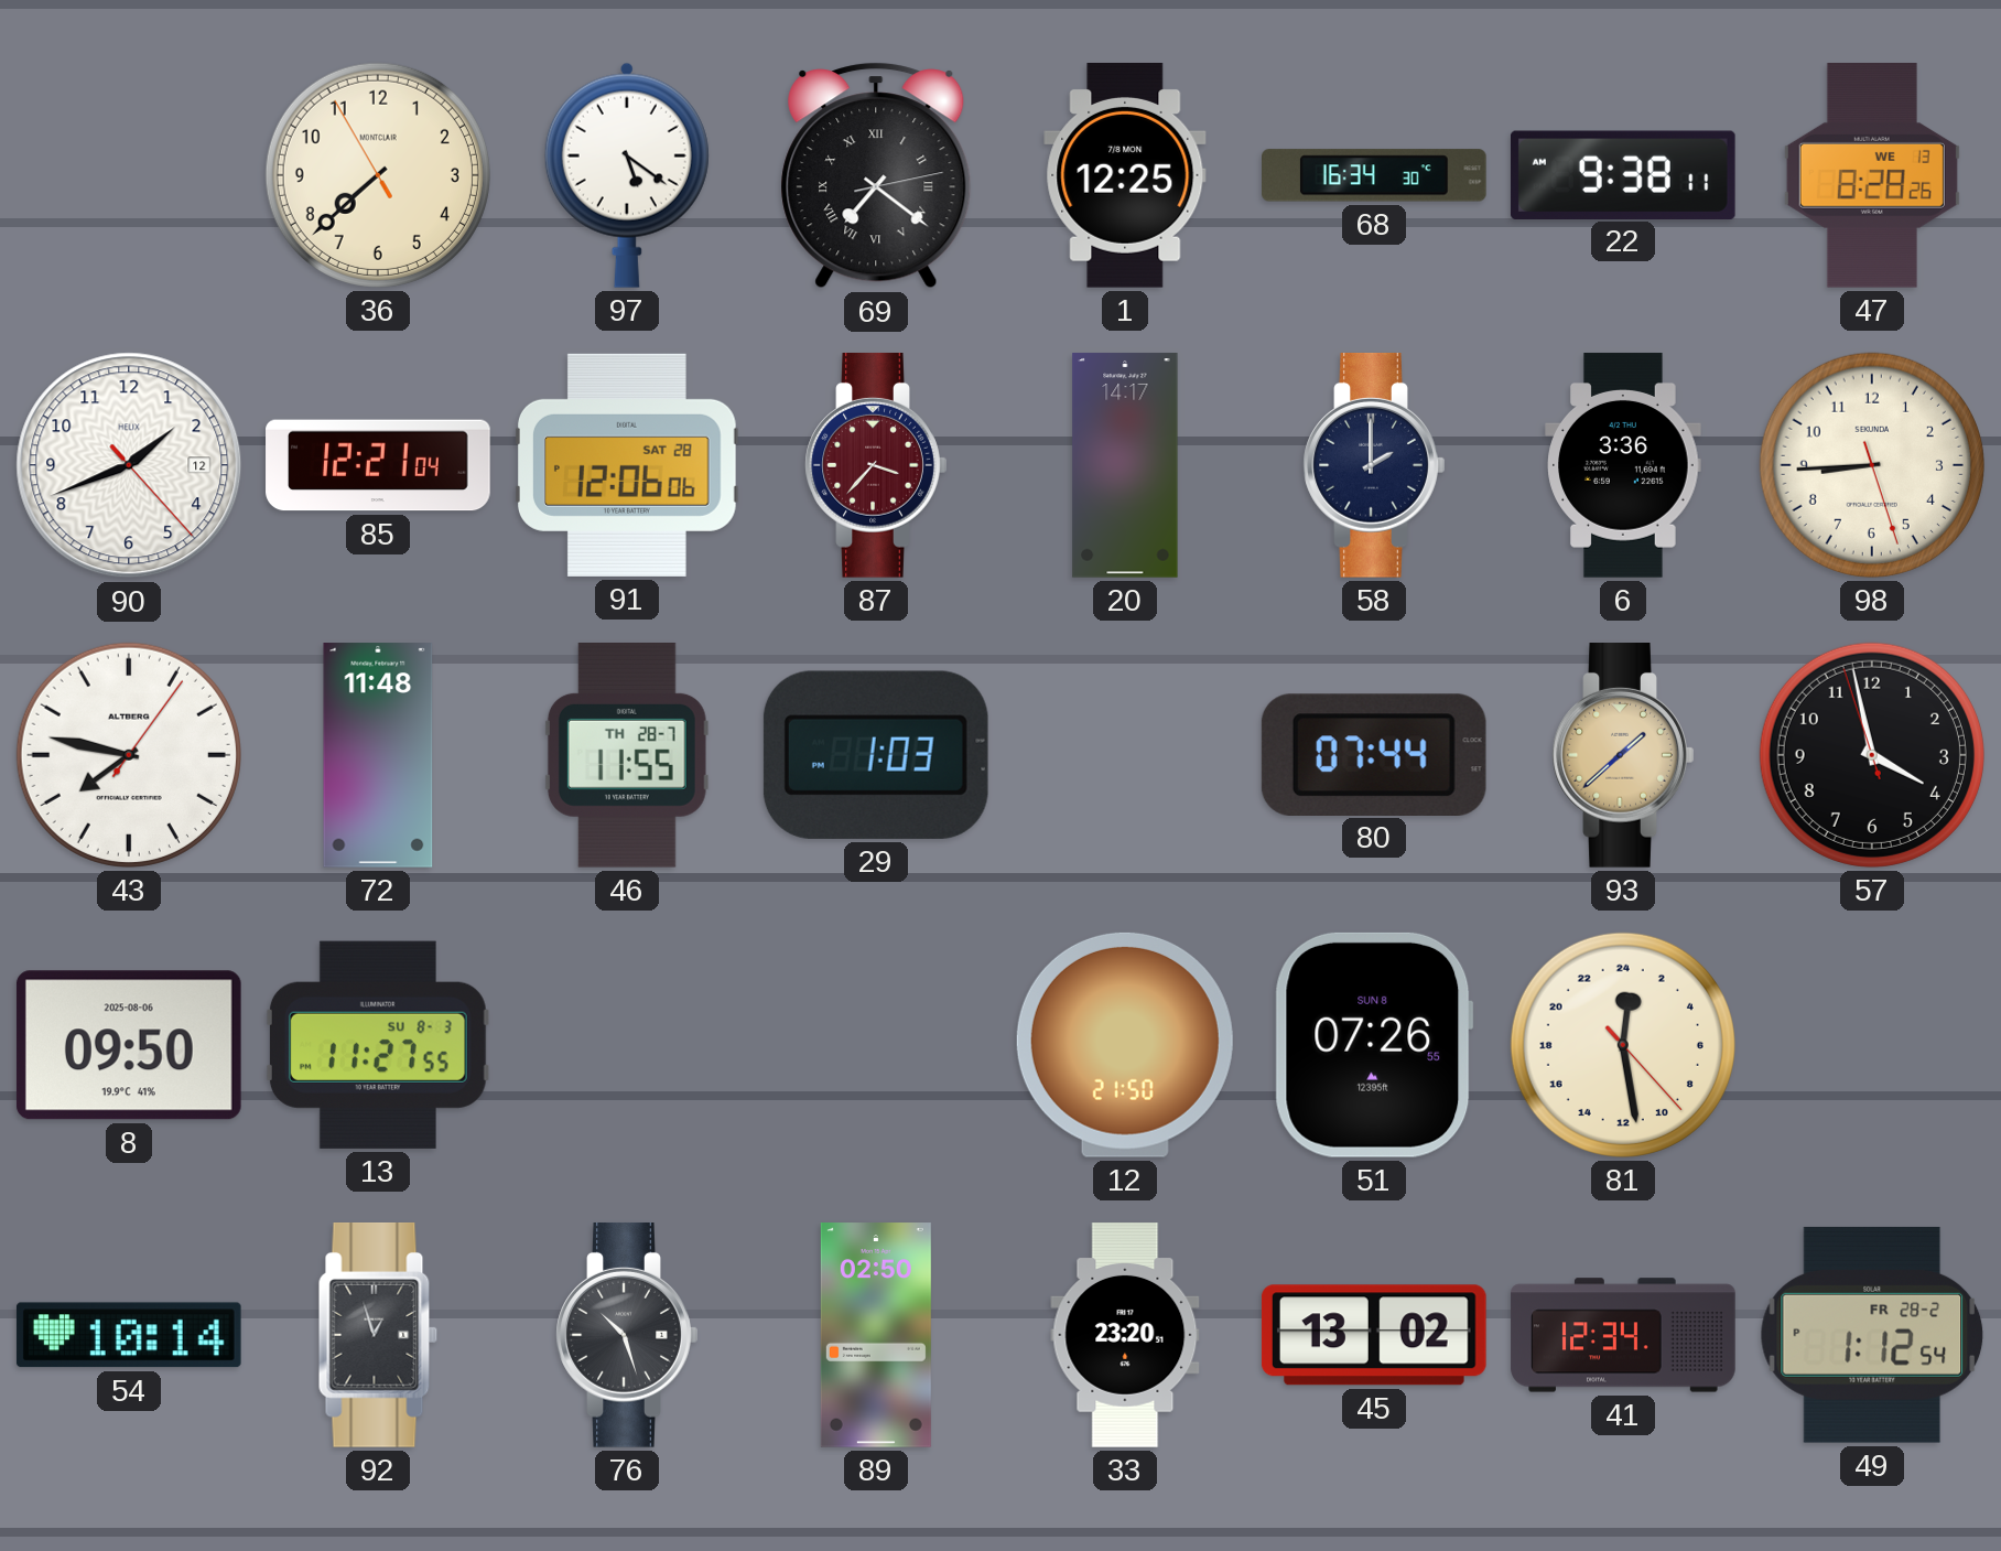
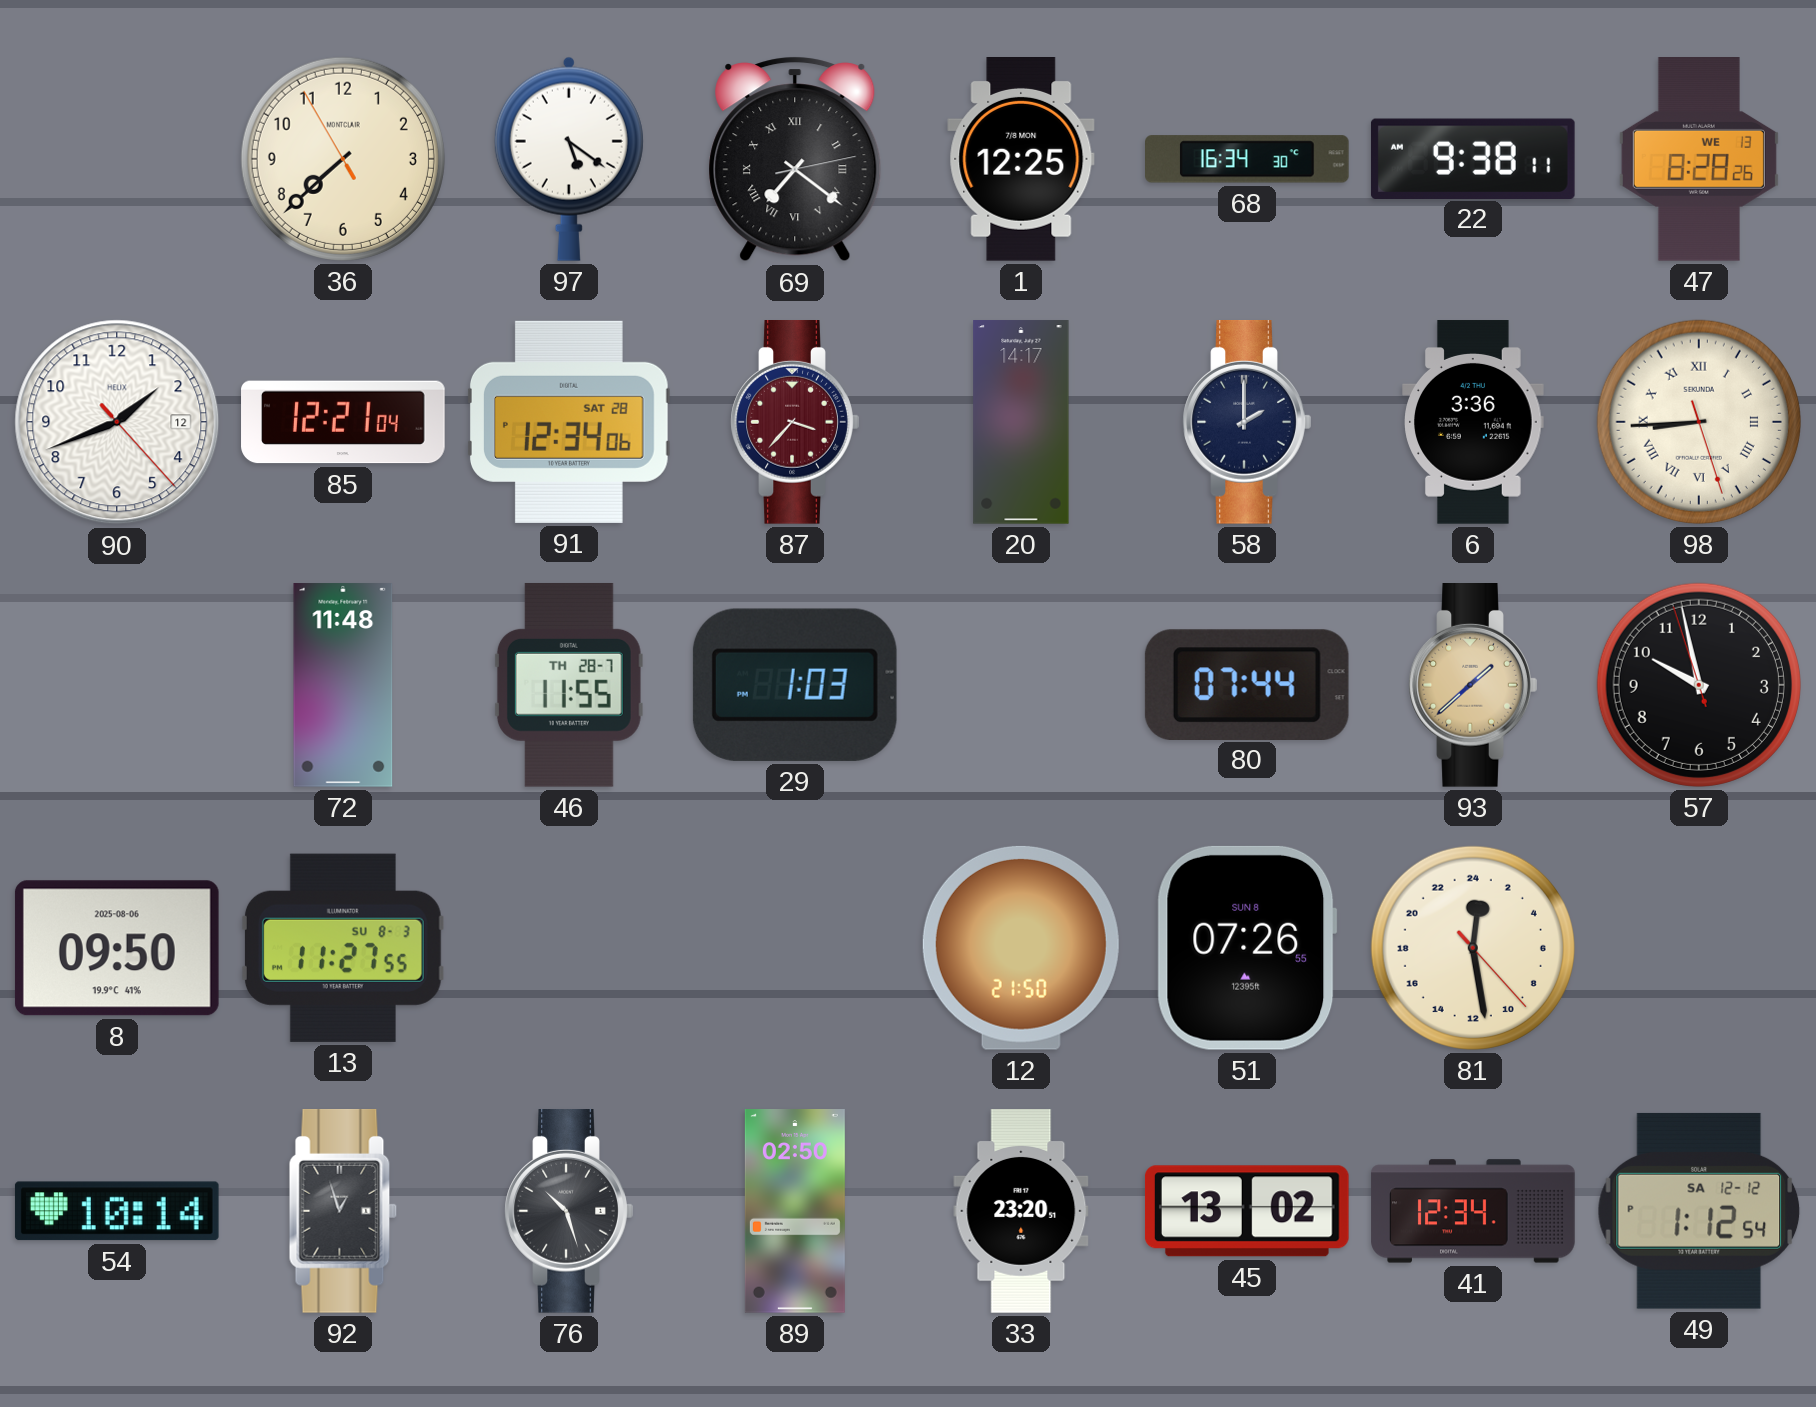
91: 12:06 -> 12:34
98 numerals: Arabic -> Roman
43: 7:47 -> none
57: 3:57 -> 9:57
49 date: FR 28-2 -> SA 12-12
